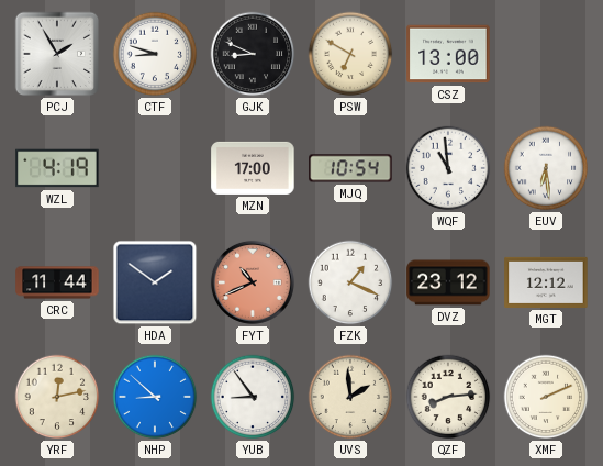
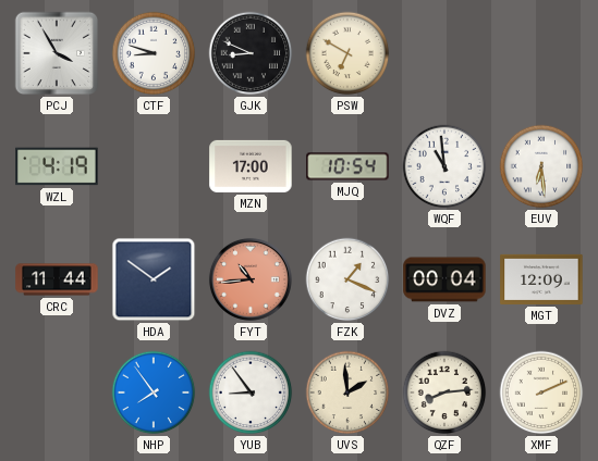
PCJ: 1:55 -> 3:55
CSZ: 13:00 -> none
FYT: 10:41 -> 10:44
DVZ: 23:12 -> 00:04
MGT: 12:12 -> 12:09
YRF: 12:13 -> none
NHP: 8:52 -> 7:54
